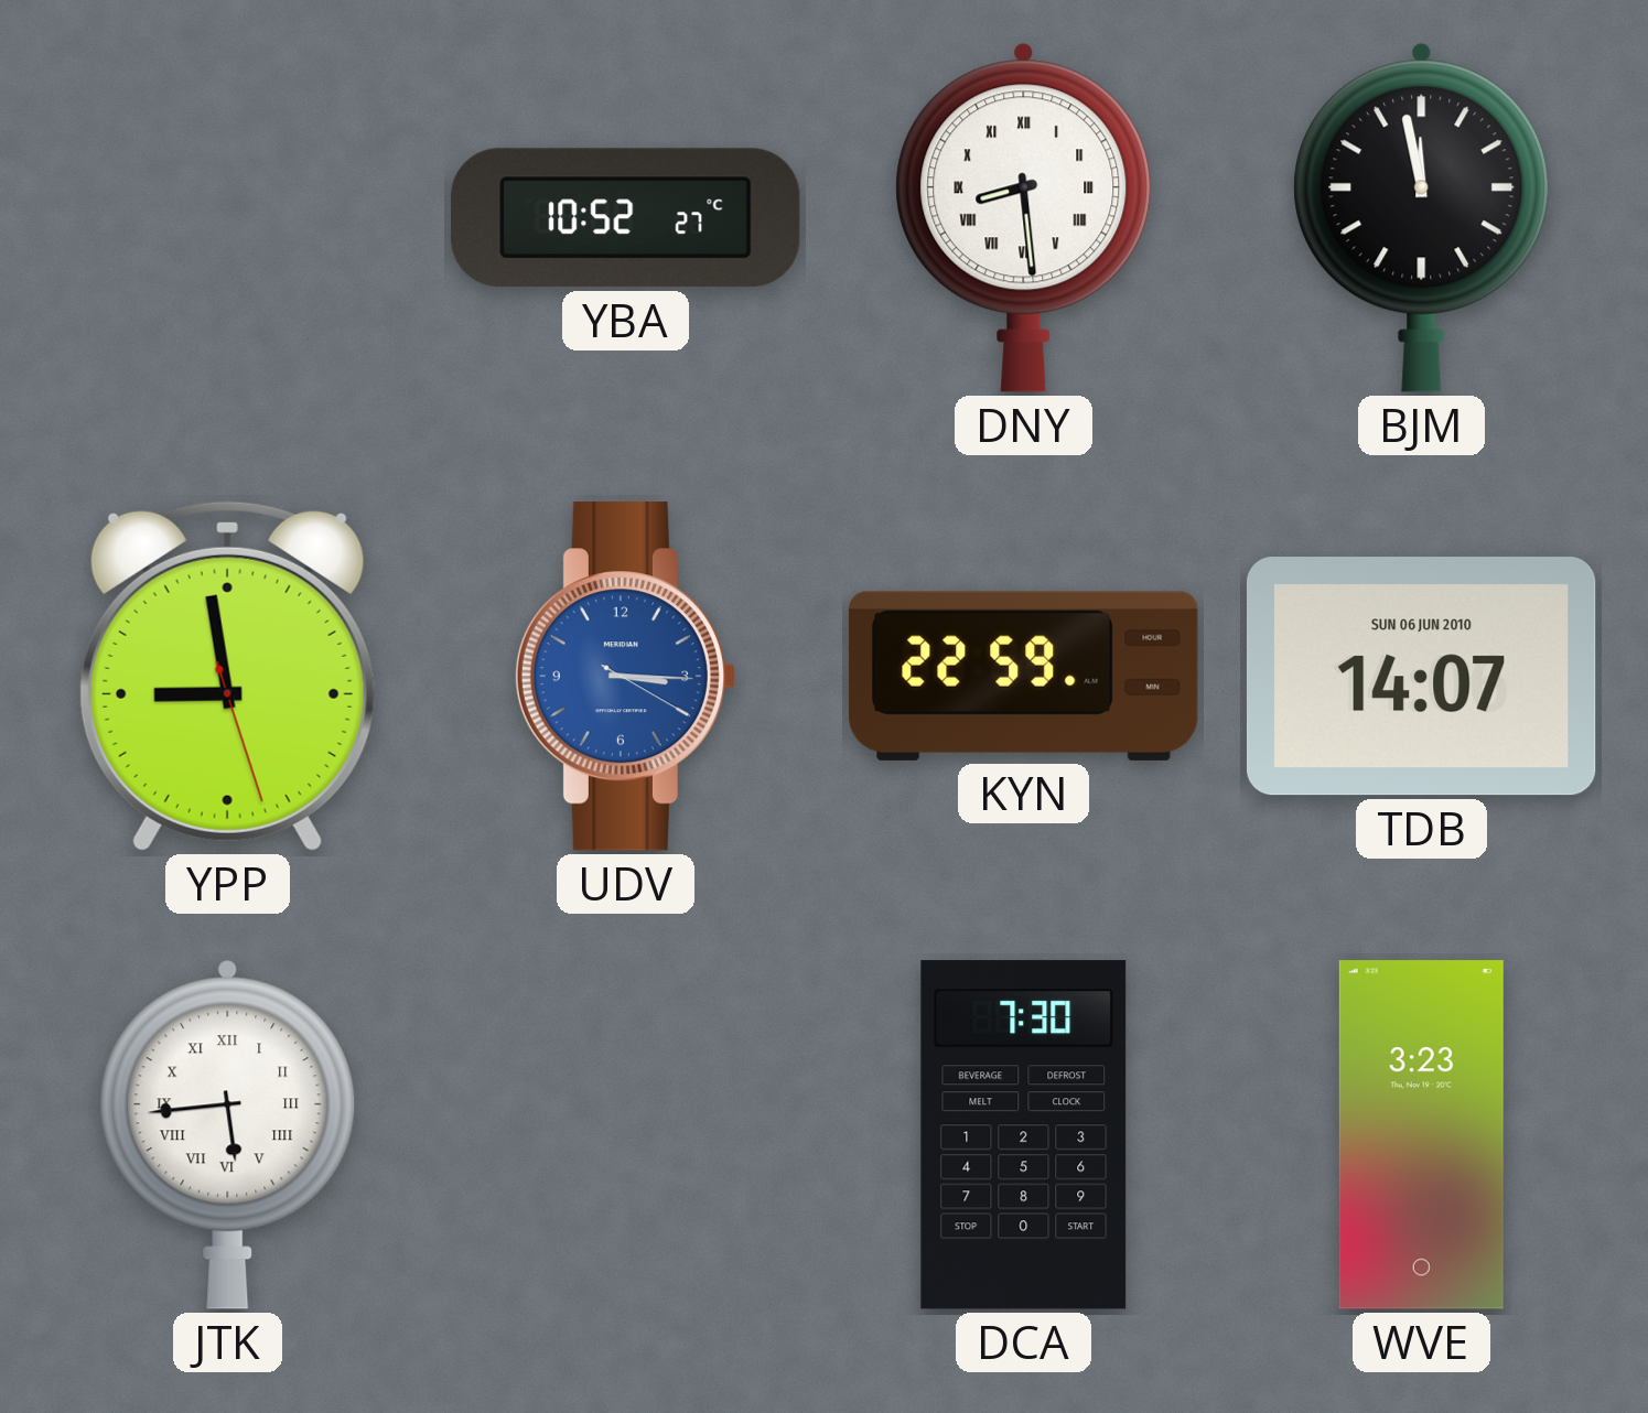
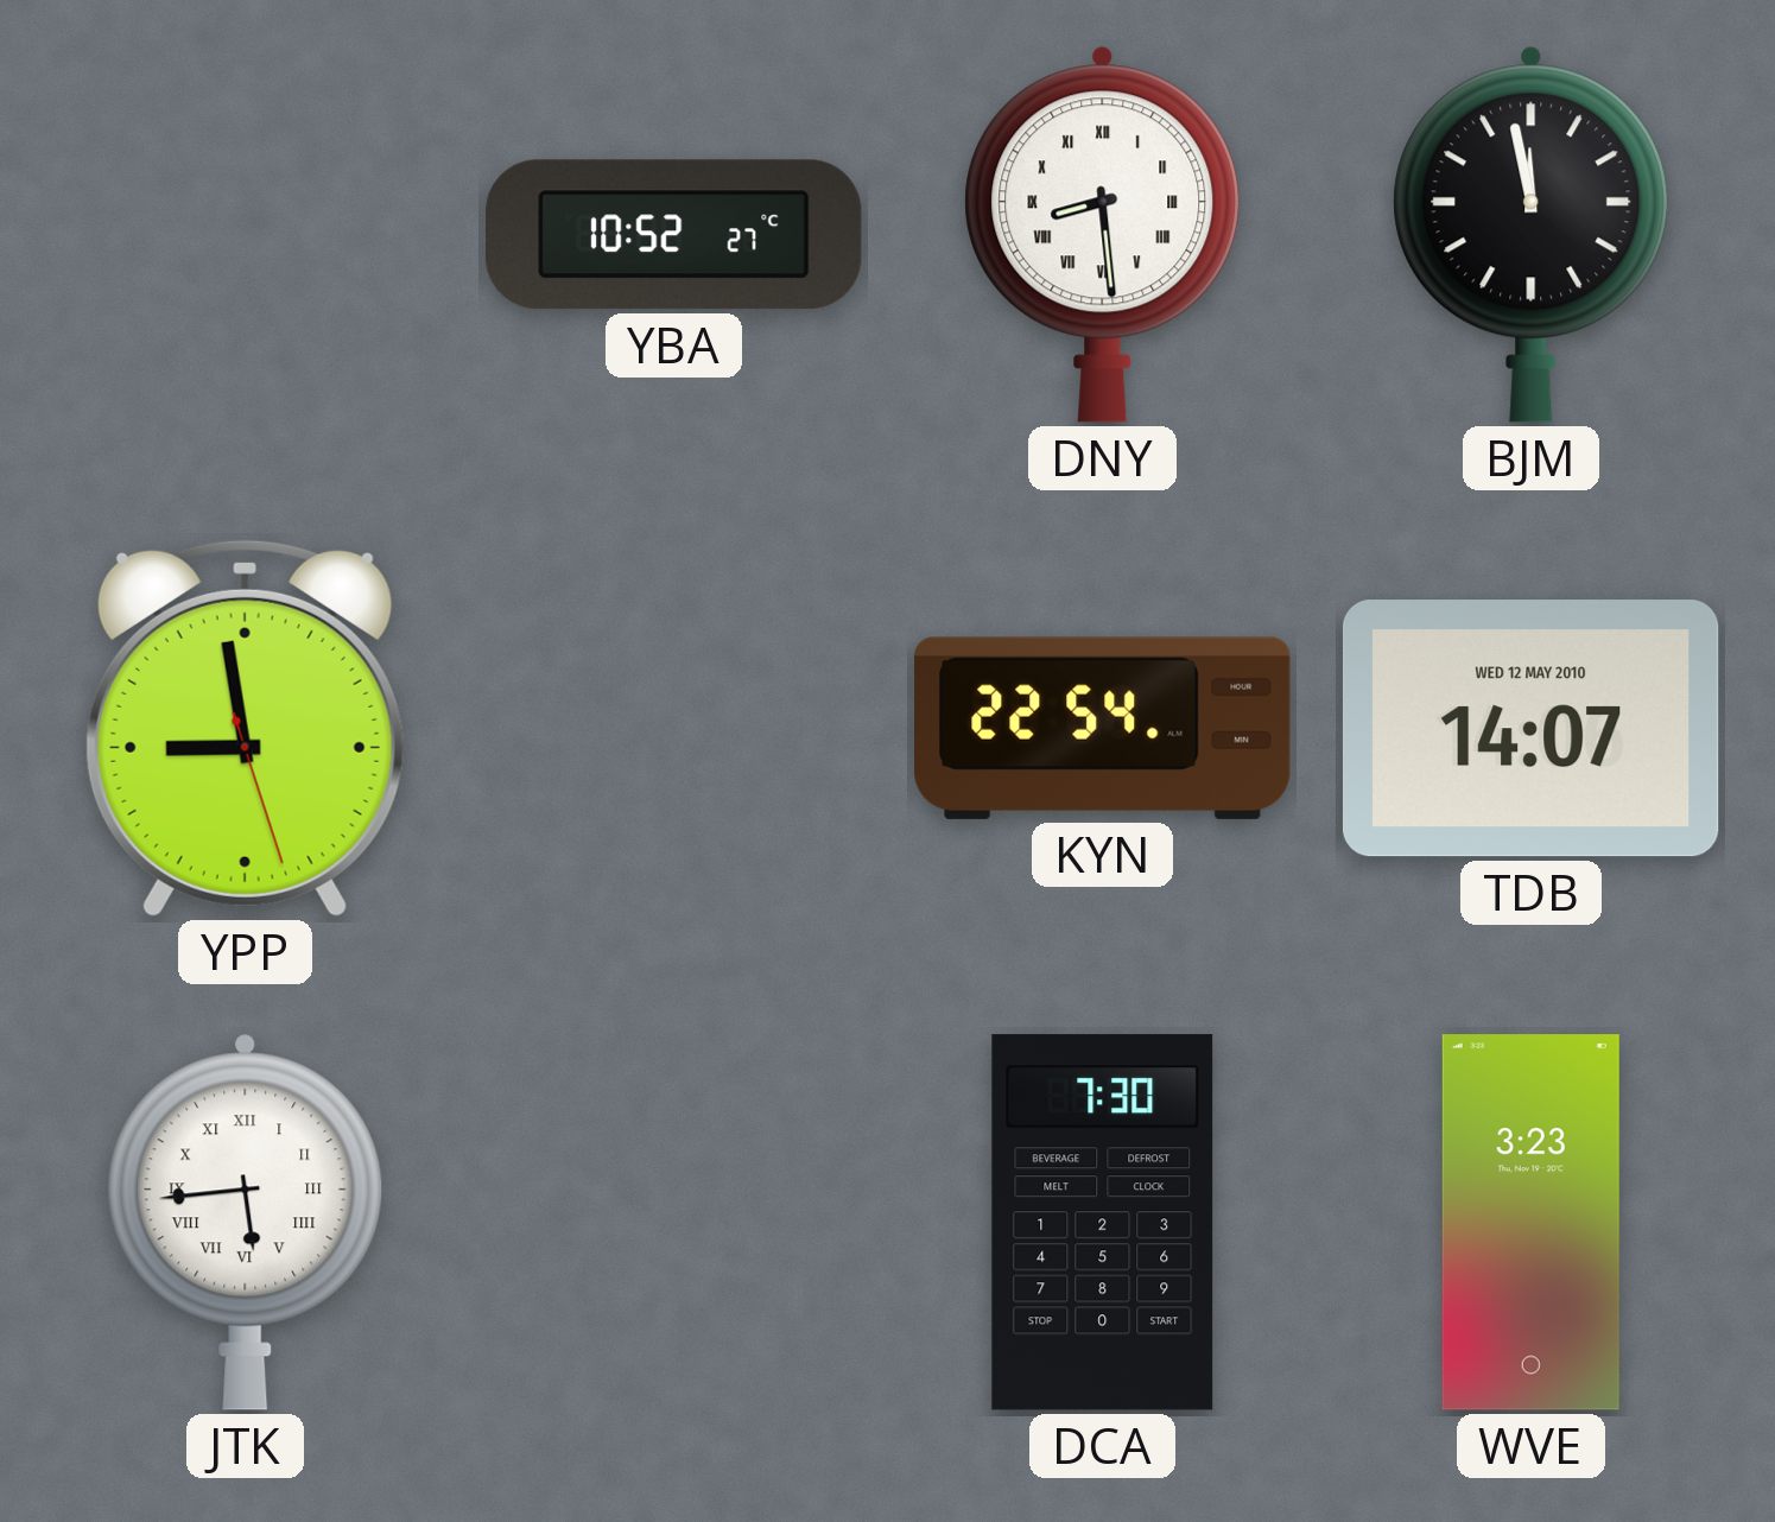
UDV: 3:15 -> none
KYN: 22:59 -> 22:54
TDB date: SUN 06 JUN 2010 -> WED 12 MAY 2010
